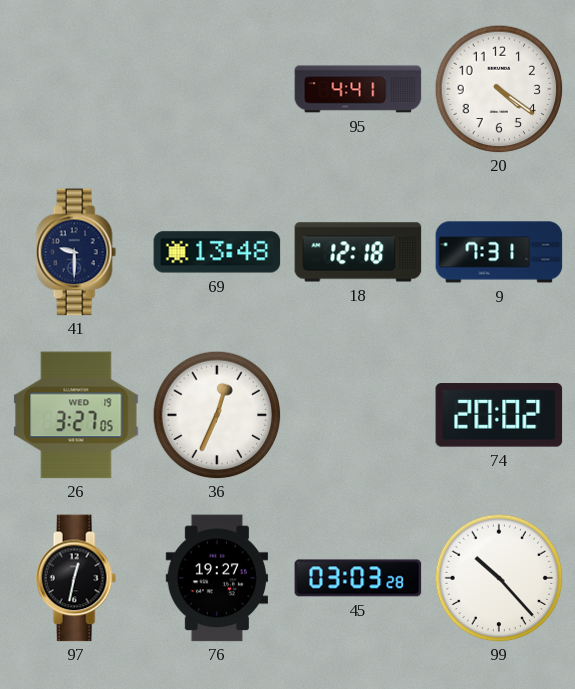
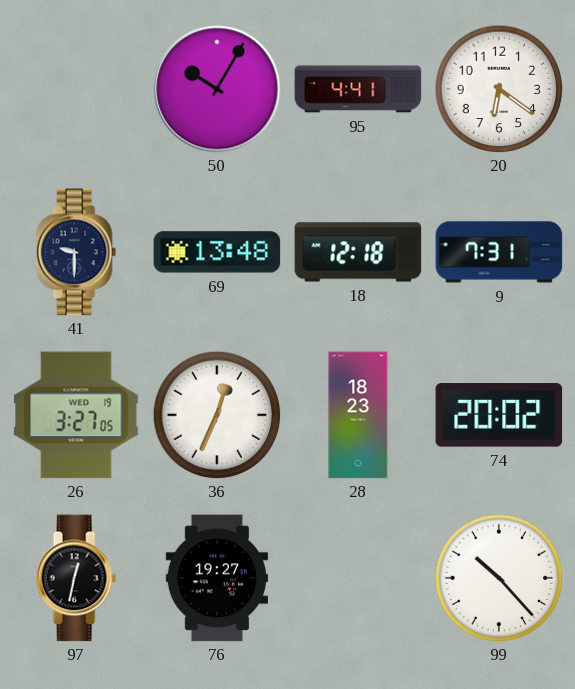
50: none -> 10:05
20: 4:21 -> 6:21
28: none -> 18:23
45: 03:03 -> none
